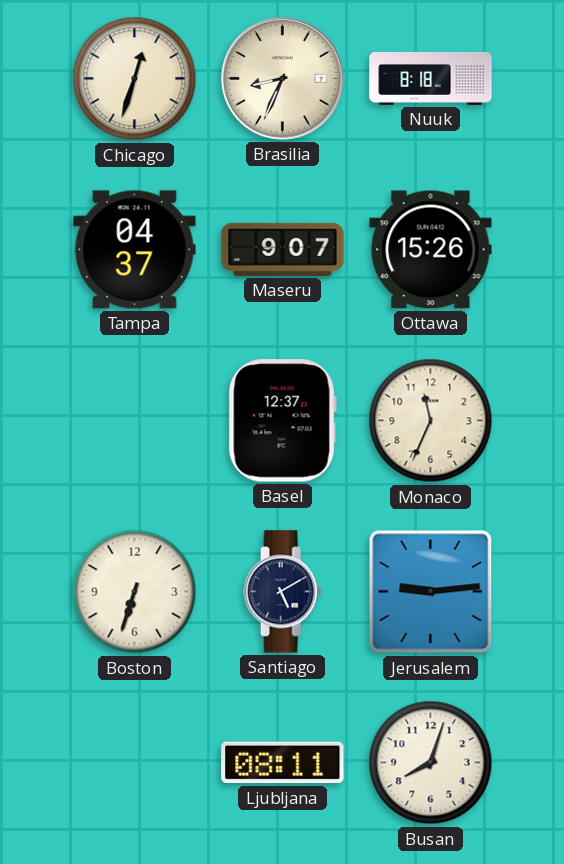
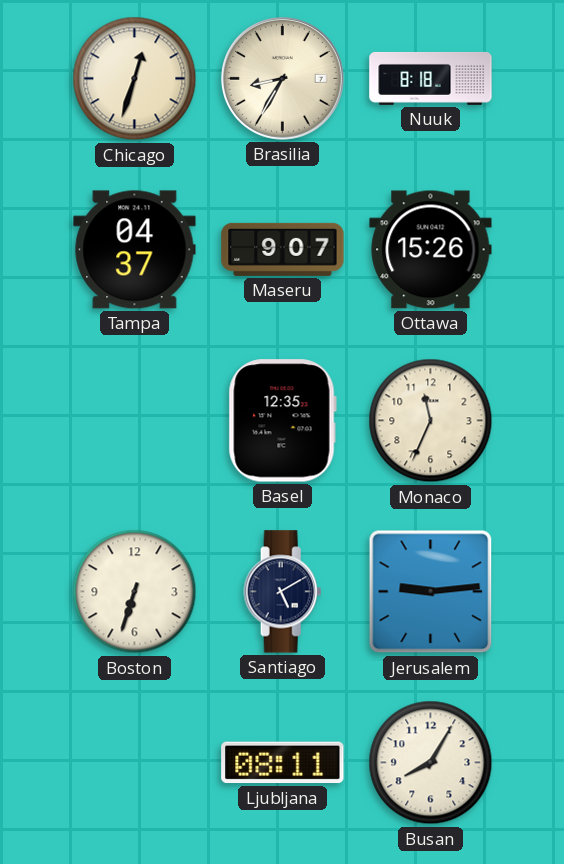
Brasilia: 8:34 -> 8:35
Basel: 12:37 -> 12:35
Busan: 8:03 -> 8:05
